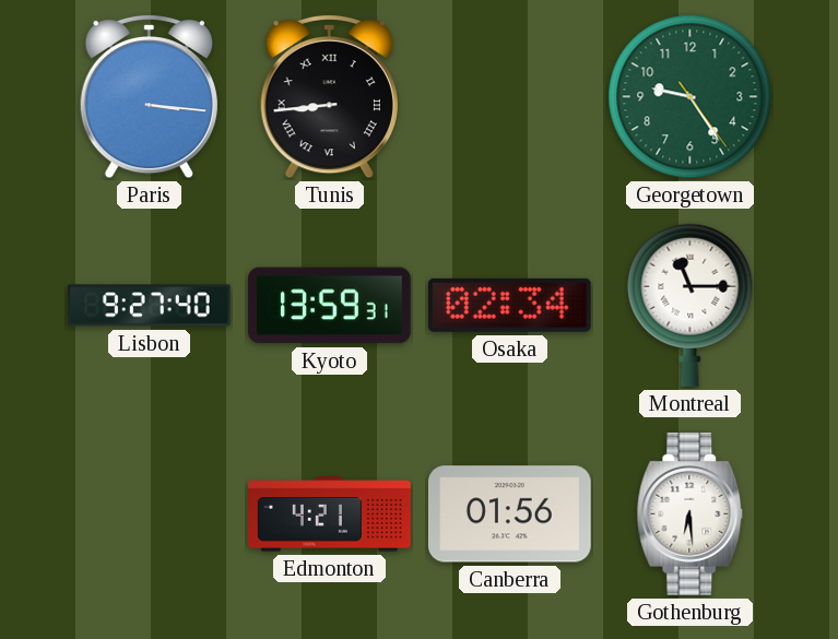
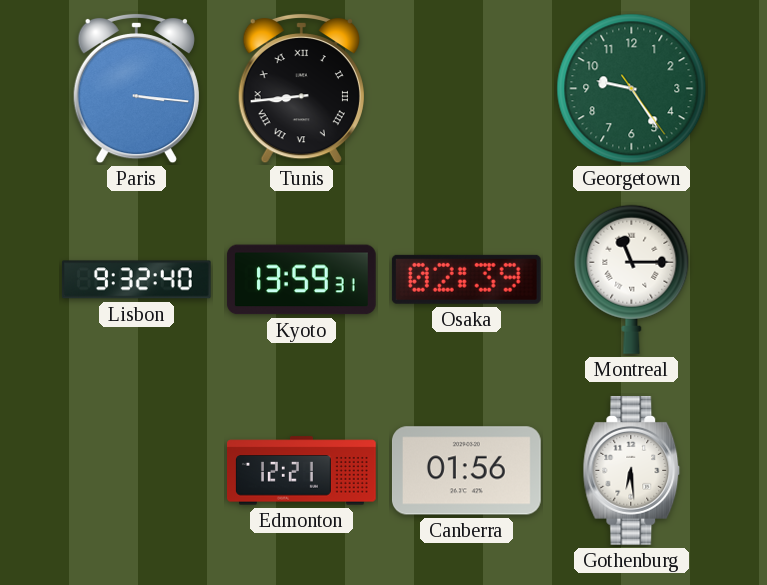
Lisbon: 9:27 -> 9:32
Osaka: 02:34 -> 02:39
Edmonton: 4:21 -> 12:21
